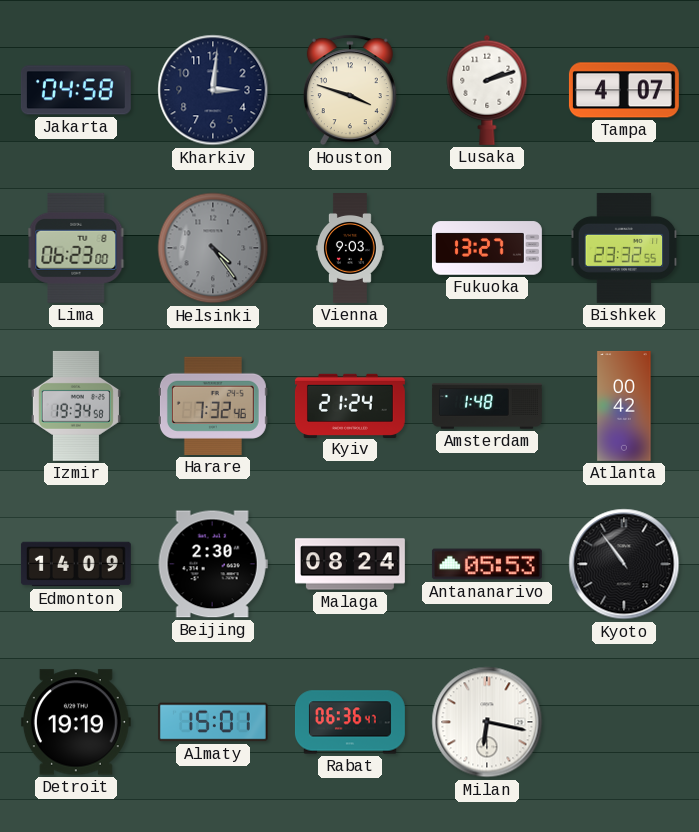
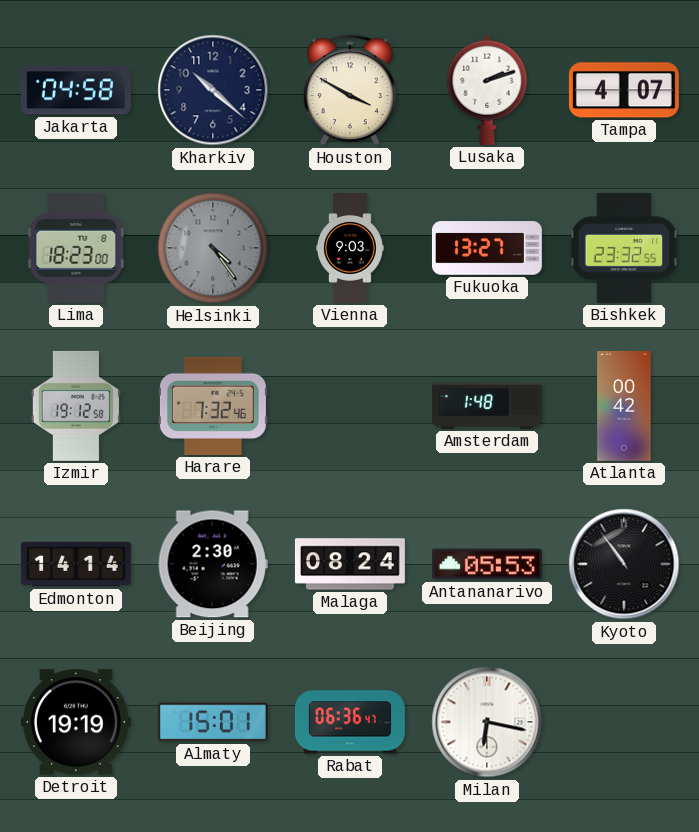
Kharkiv: 3:01 -> 10:22
Houston: 3:48 -> 3:50
Lima: 06:23 -> 18:23
Izmir: 19:34 -> 19:12
Kyiv: 21:24 -> none
Edmonton: 14:09 -> 14:14
